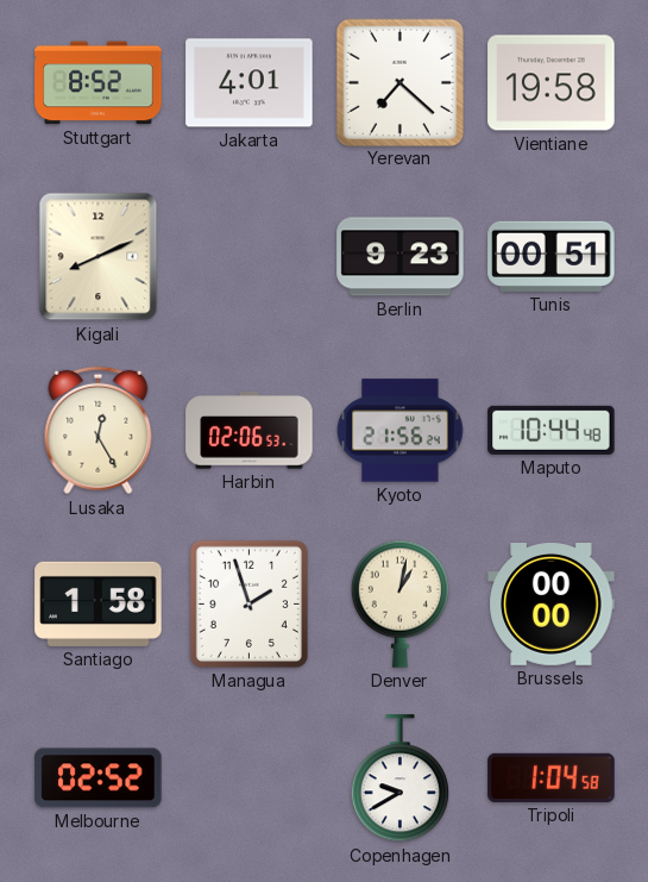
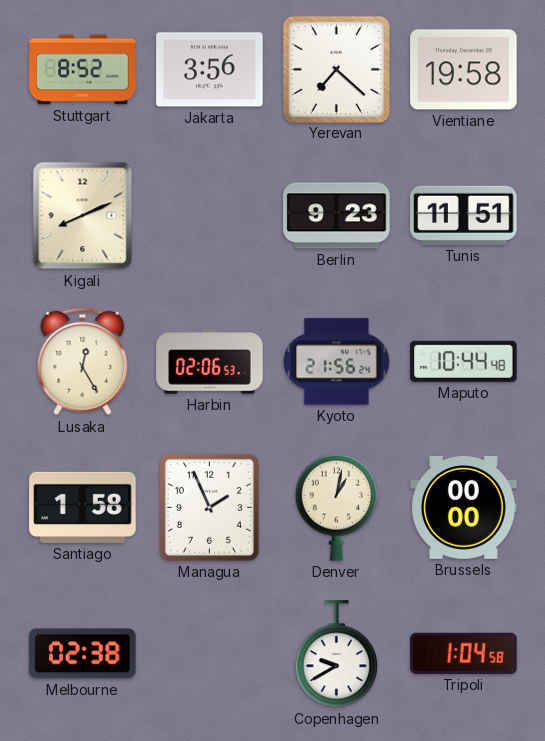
Jakarta: 4:01 -> 3:56
Tunis: 00:51 -> 11:51
Managua: 1:57 -> 1:56
Melbourne: 02:52 -> 02:38
